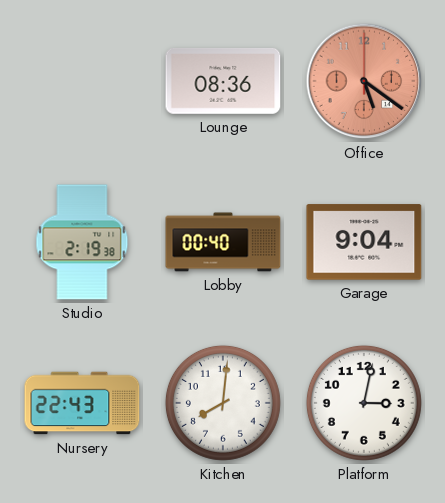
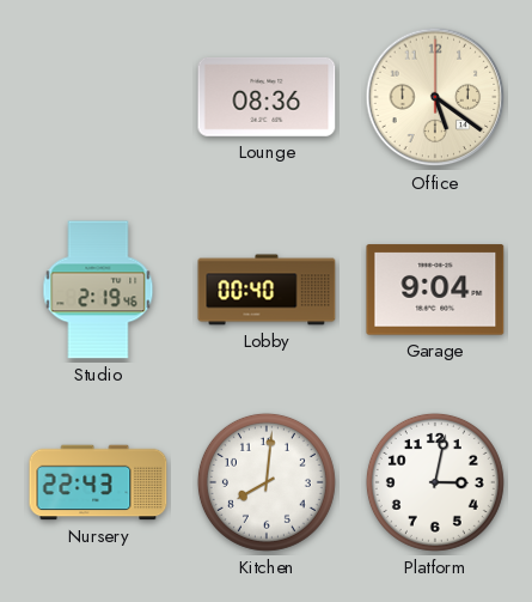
Office dial: salmon -> cream
Studio: 2:19:38 -> 2:19:46
